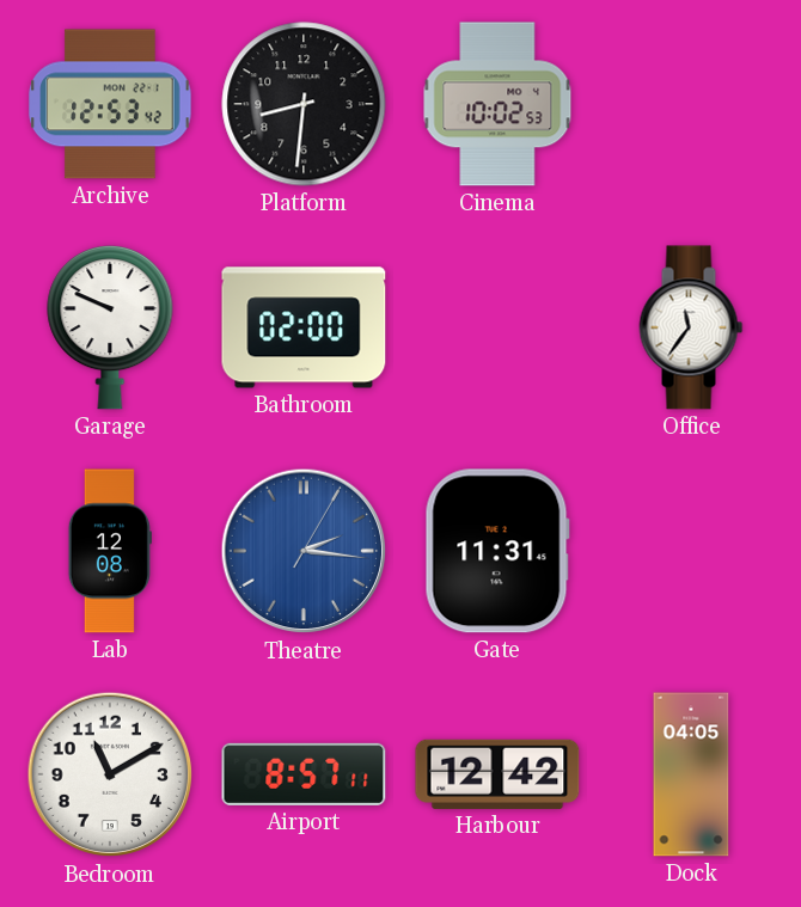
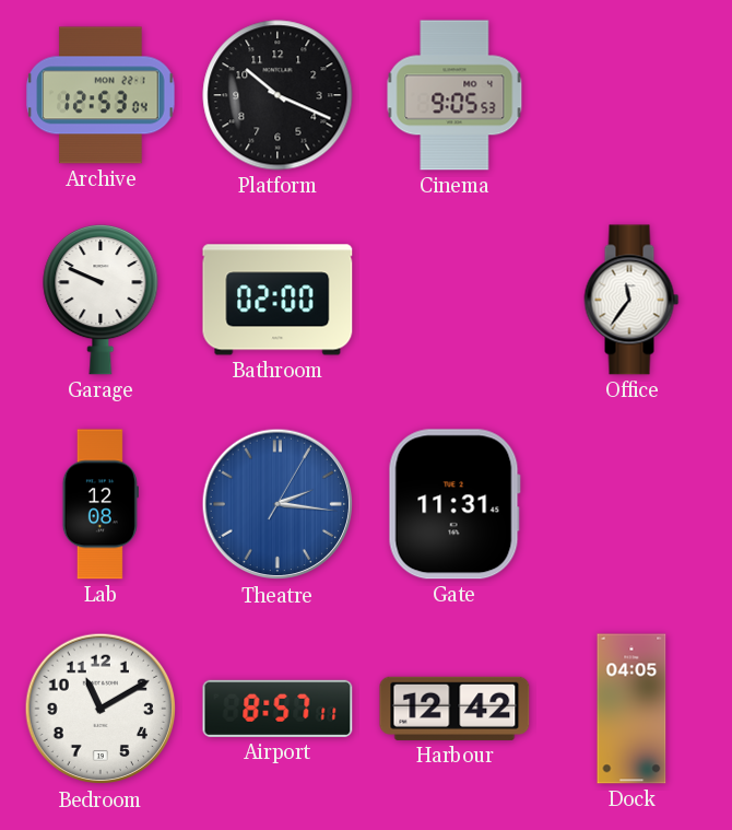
Archive: 12:53:42 -> 12:53:04
Platform: 8:31 -> 10:19
Cinema: 10:02 -> 9:05
